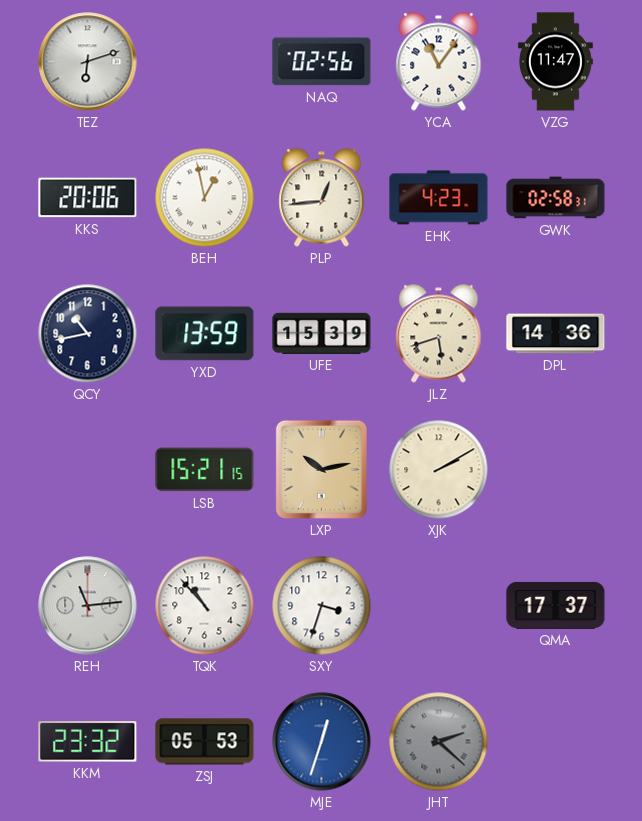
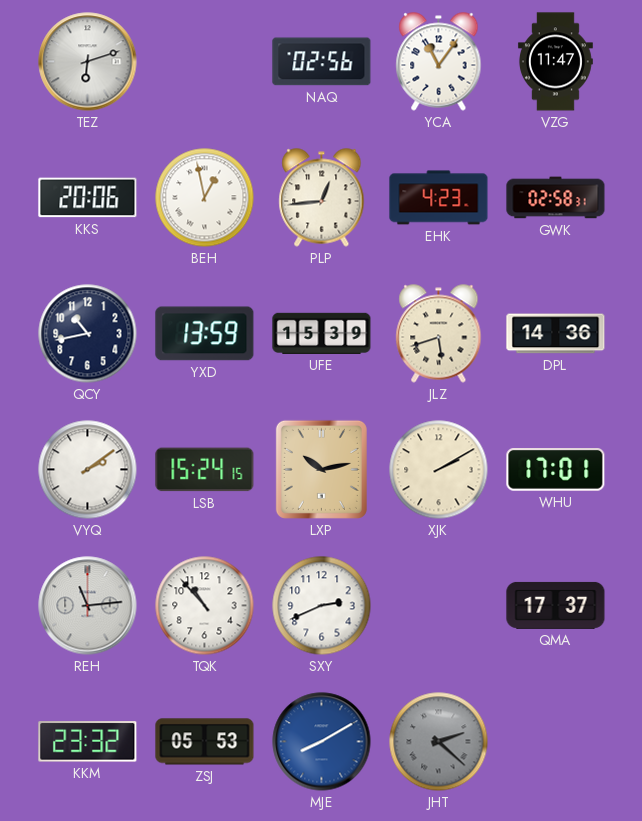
VYQ: none -> 2:09
LSB: 15:21 -> 15:24
WHU: none -> 17:01
SXY: 3:33 -> 2:41
MJE: 12:33 -> 8:10
